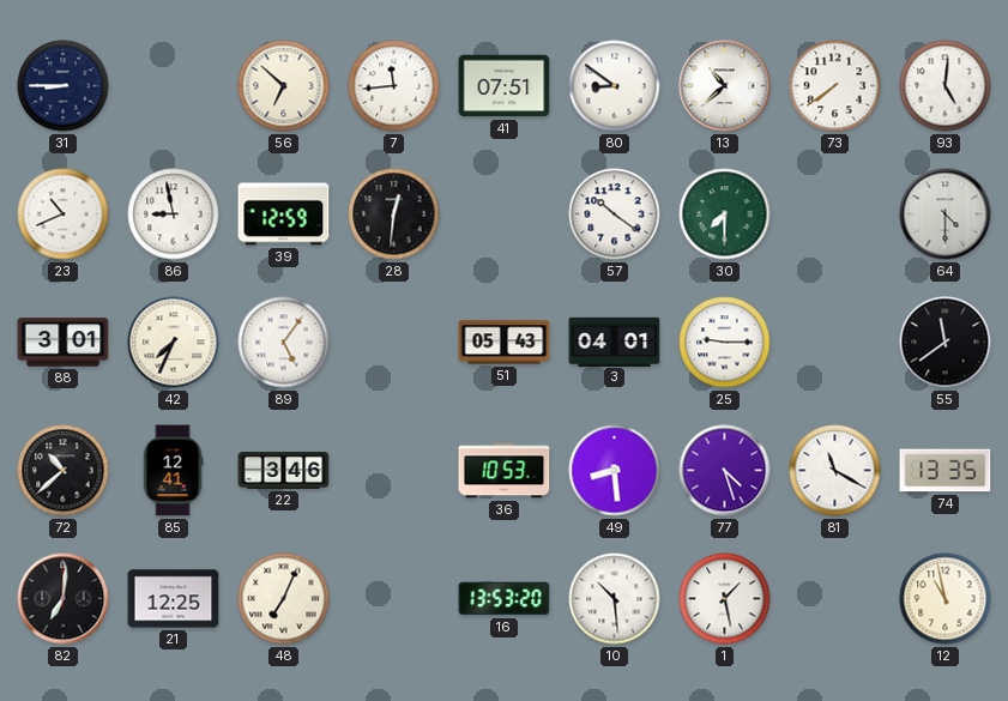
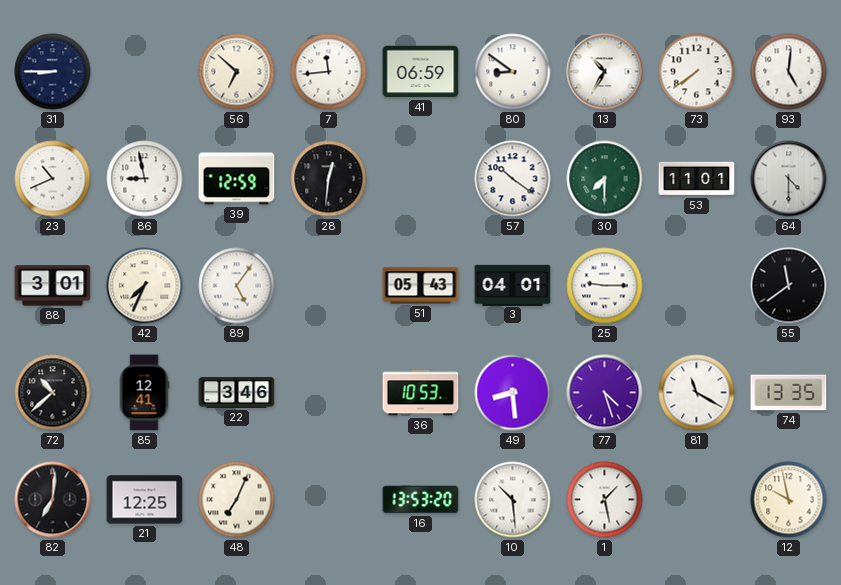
41: 07:51 -> 06:59
13: 10:38 -> 10:35
53: none -> 11:01
12: 10:58 -> 9:58
